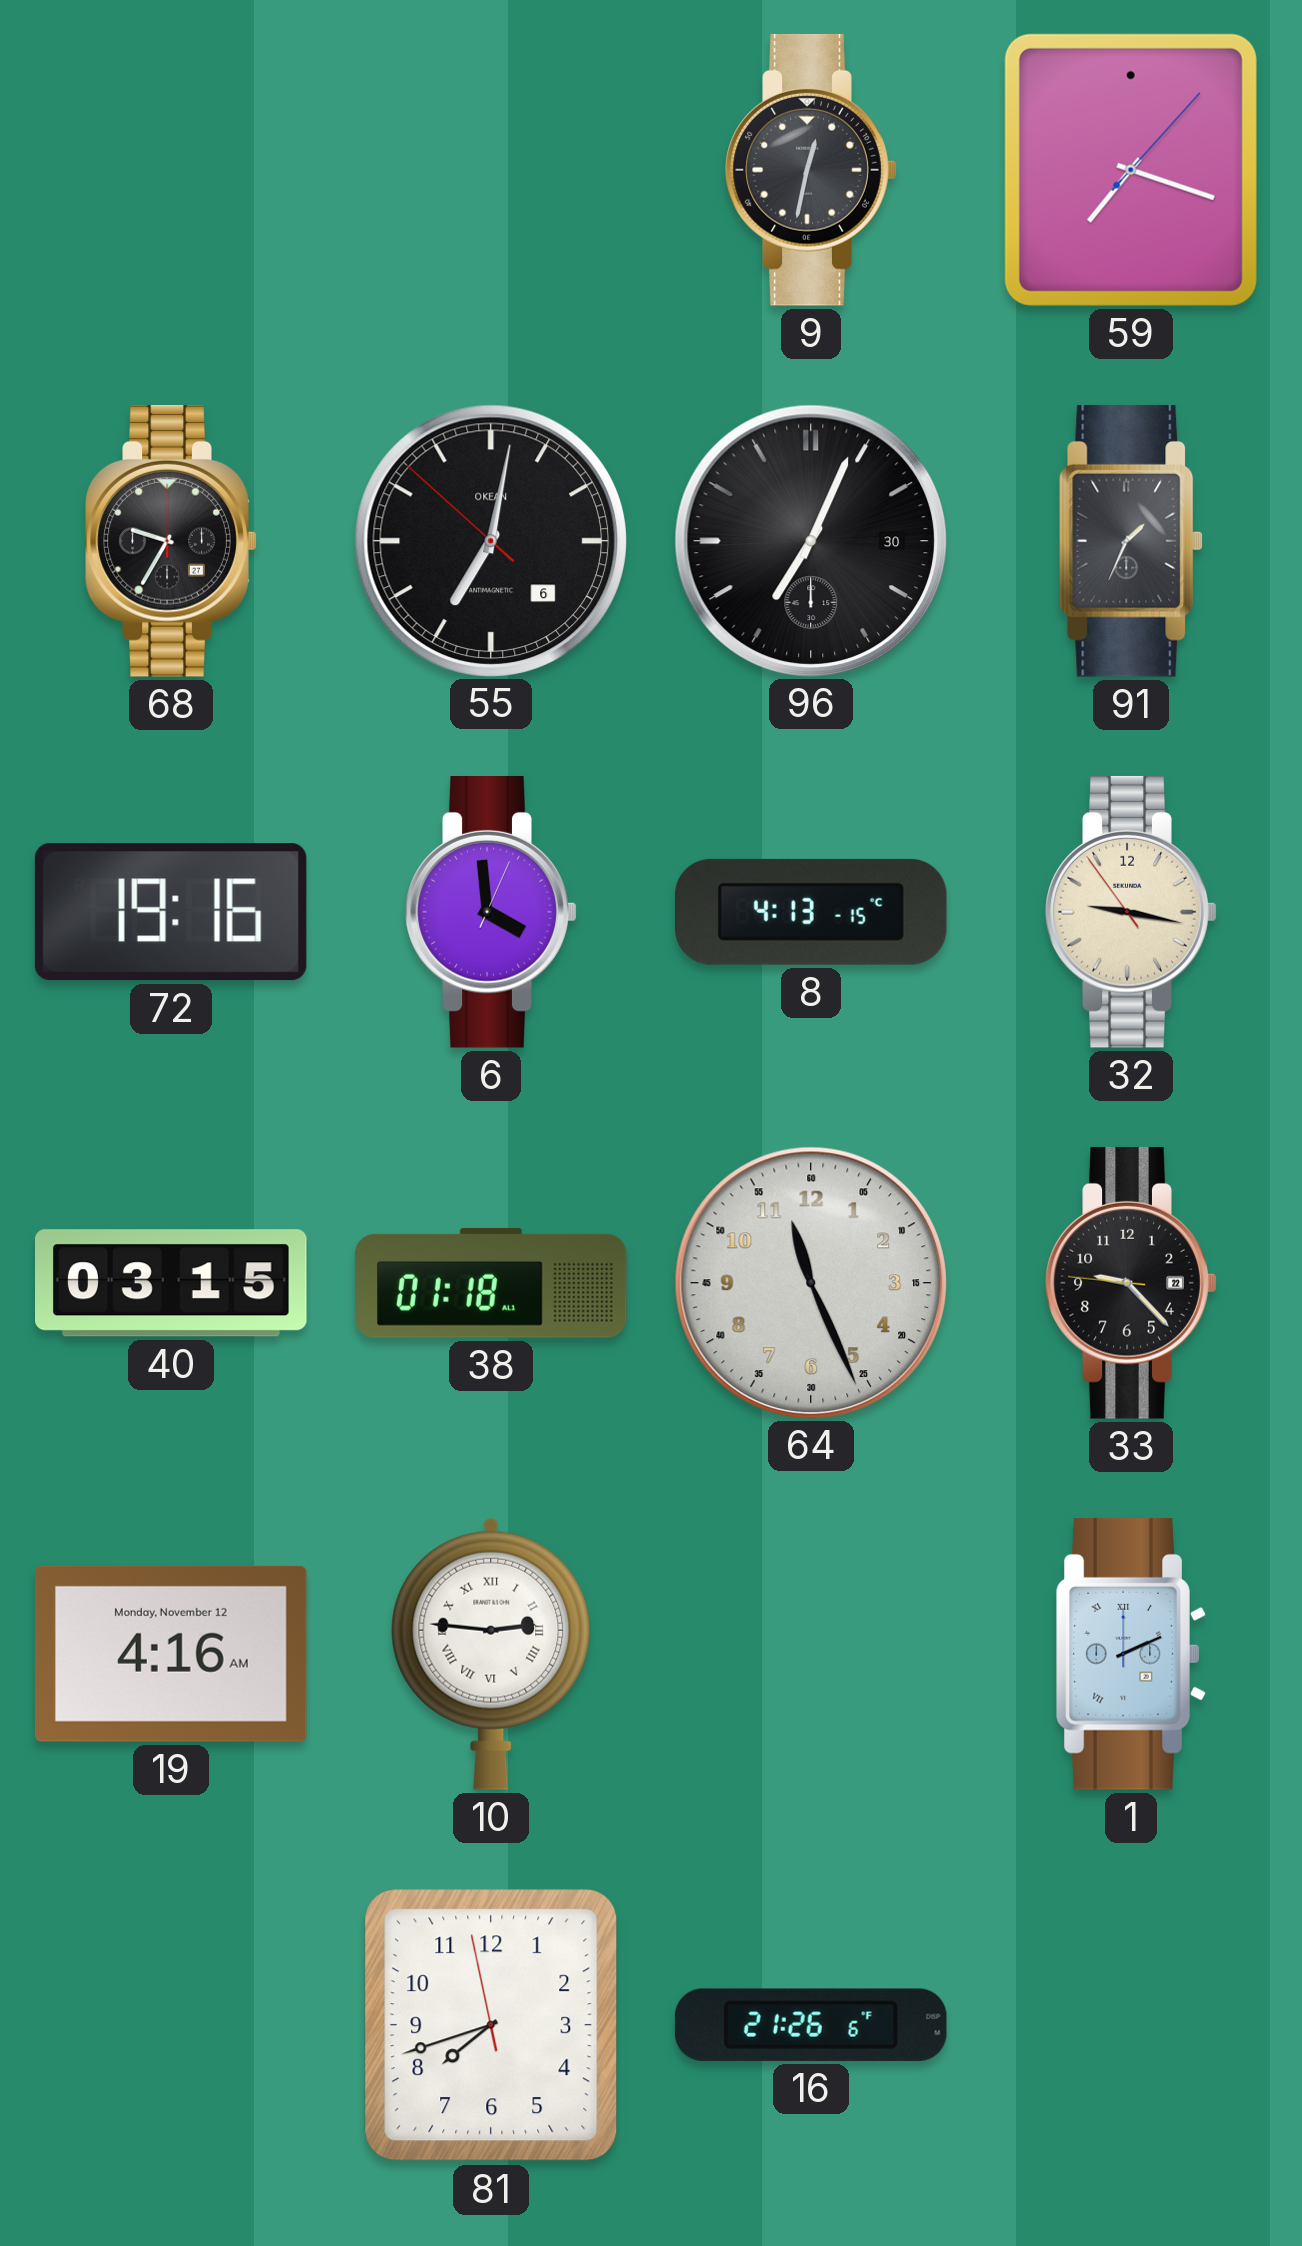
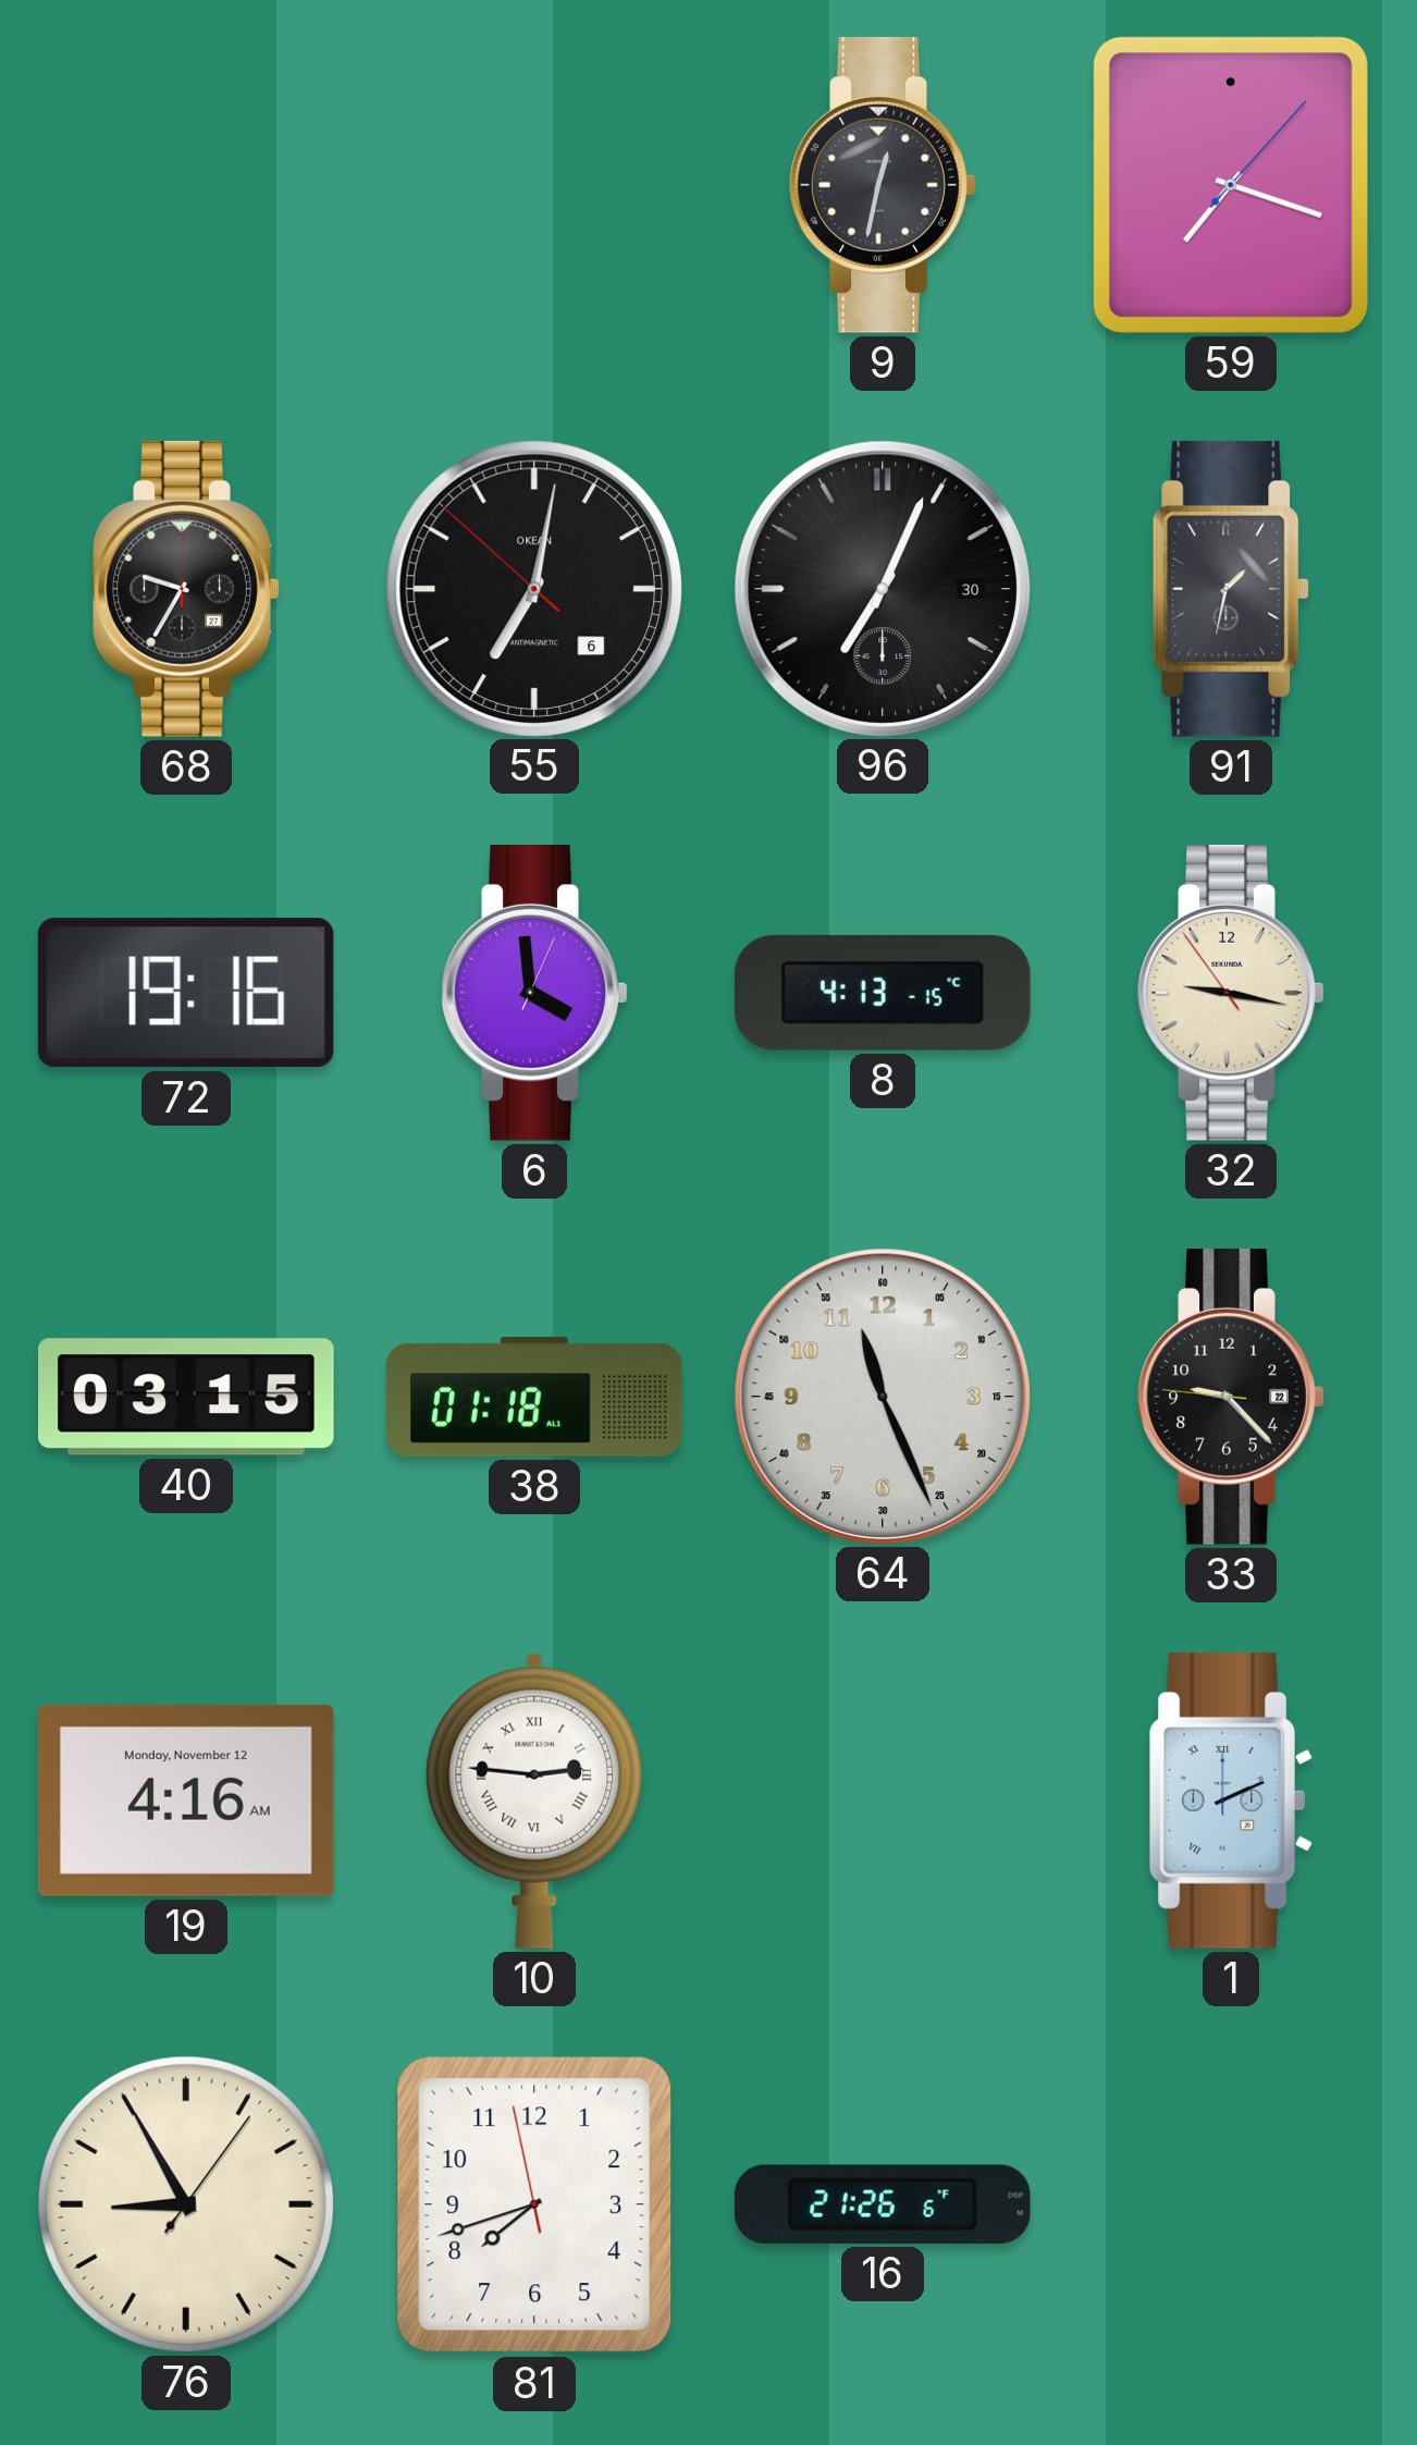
91: 1:34 -> 1:32
76: none -> 8:55
